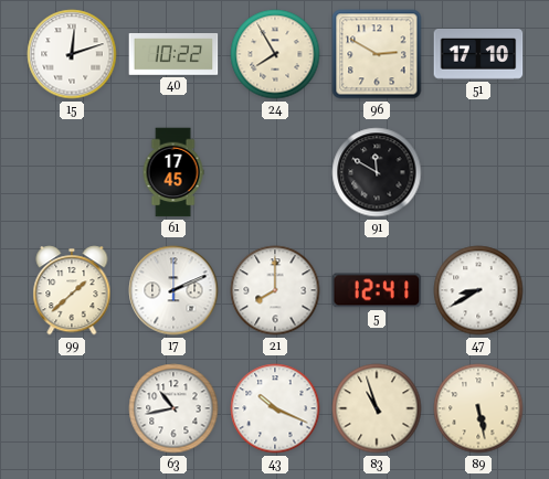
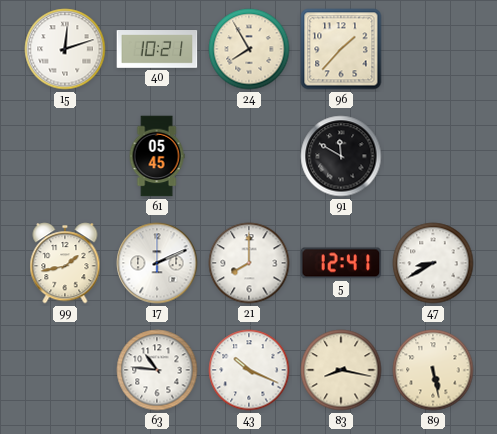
40: 10:22 -> 10:21
96: 2:50 -> 1:37
51: 17:10 -> none
61: 17:45 -> 05:45
99: 1:38 -> 1:43
63: 10:43 -> 10:46
83: 10:57 -> 8:17
